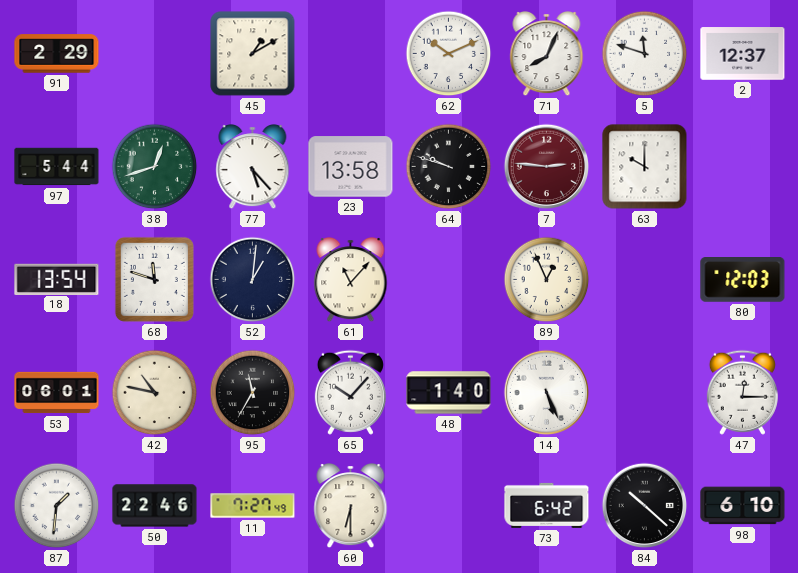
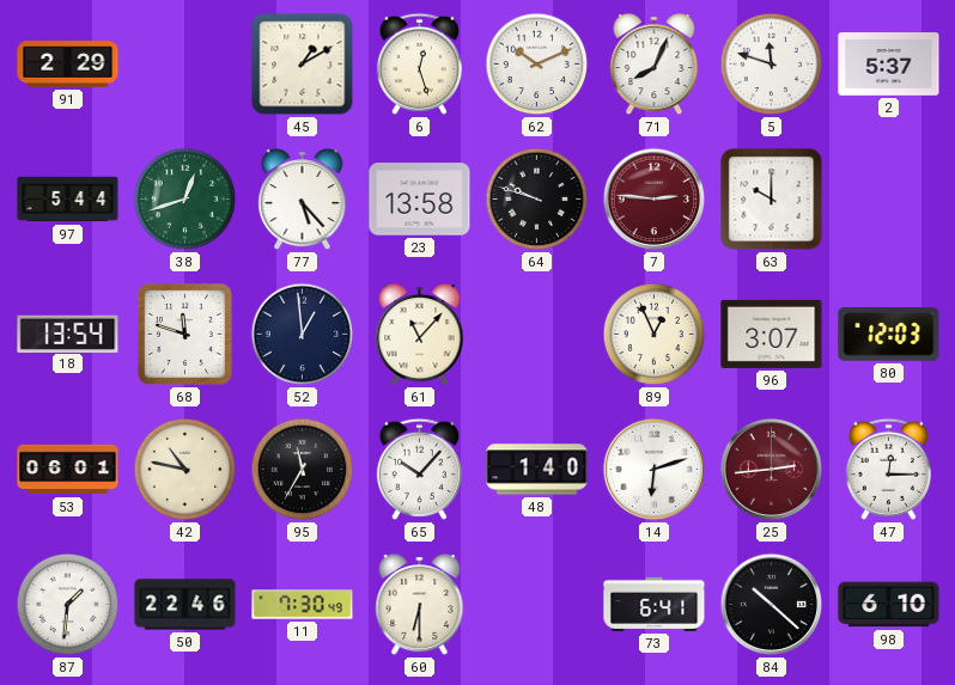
6: none -> 12:27
2: 12:37 -> 5:37
52: 1:01 -> 12:59
96: none -> 3:07
14: 5:26 -> 6:12
25: none -> 2:44
11: 7:27 -> 7:30
73: 6:42 -> 6:41
